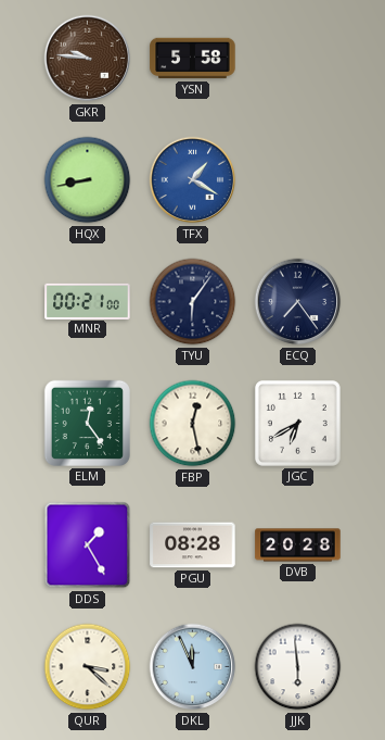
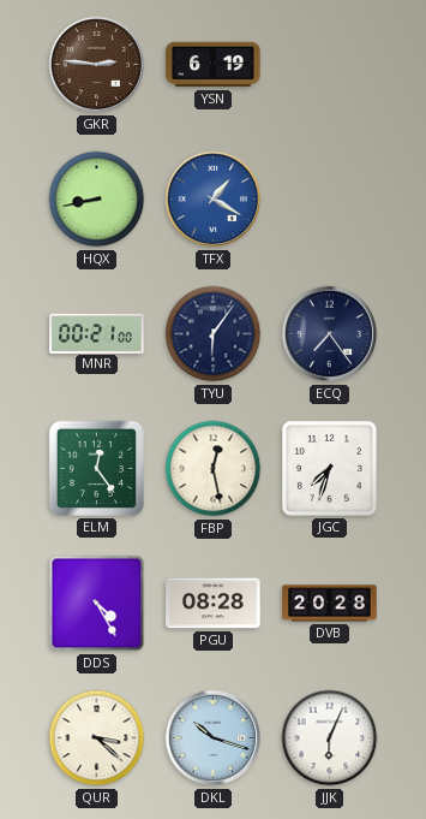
GKR: 9:46 -> 2:46
YSN: 5:58 -> 6:19
JGC: 6:40 -> 7:33
DDS: 1:25 -> 4:25
DKL: 11:56 -> 10:18
JJK: 5:59 -> 6:04
